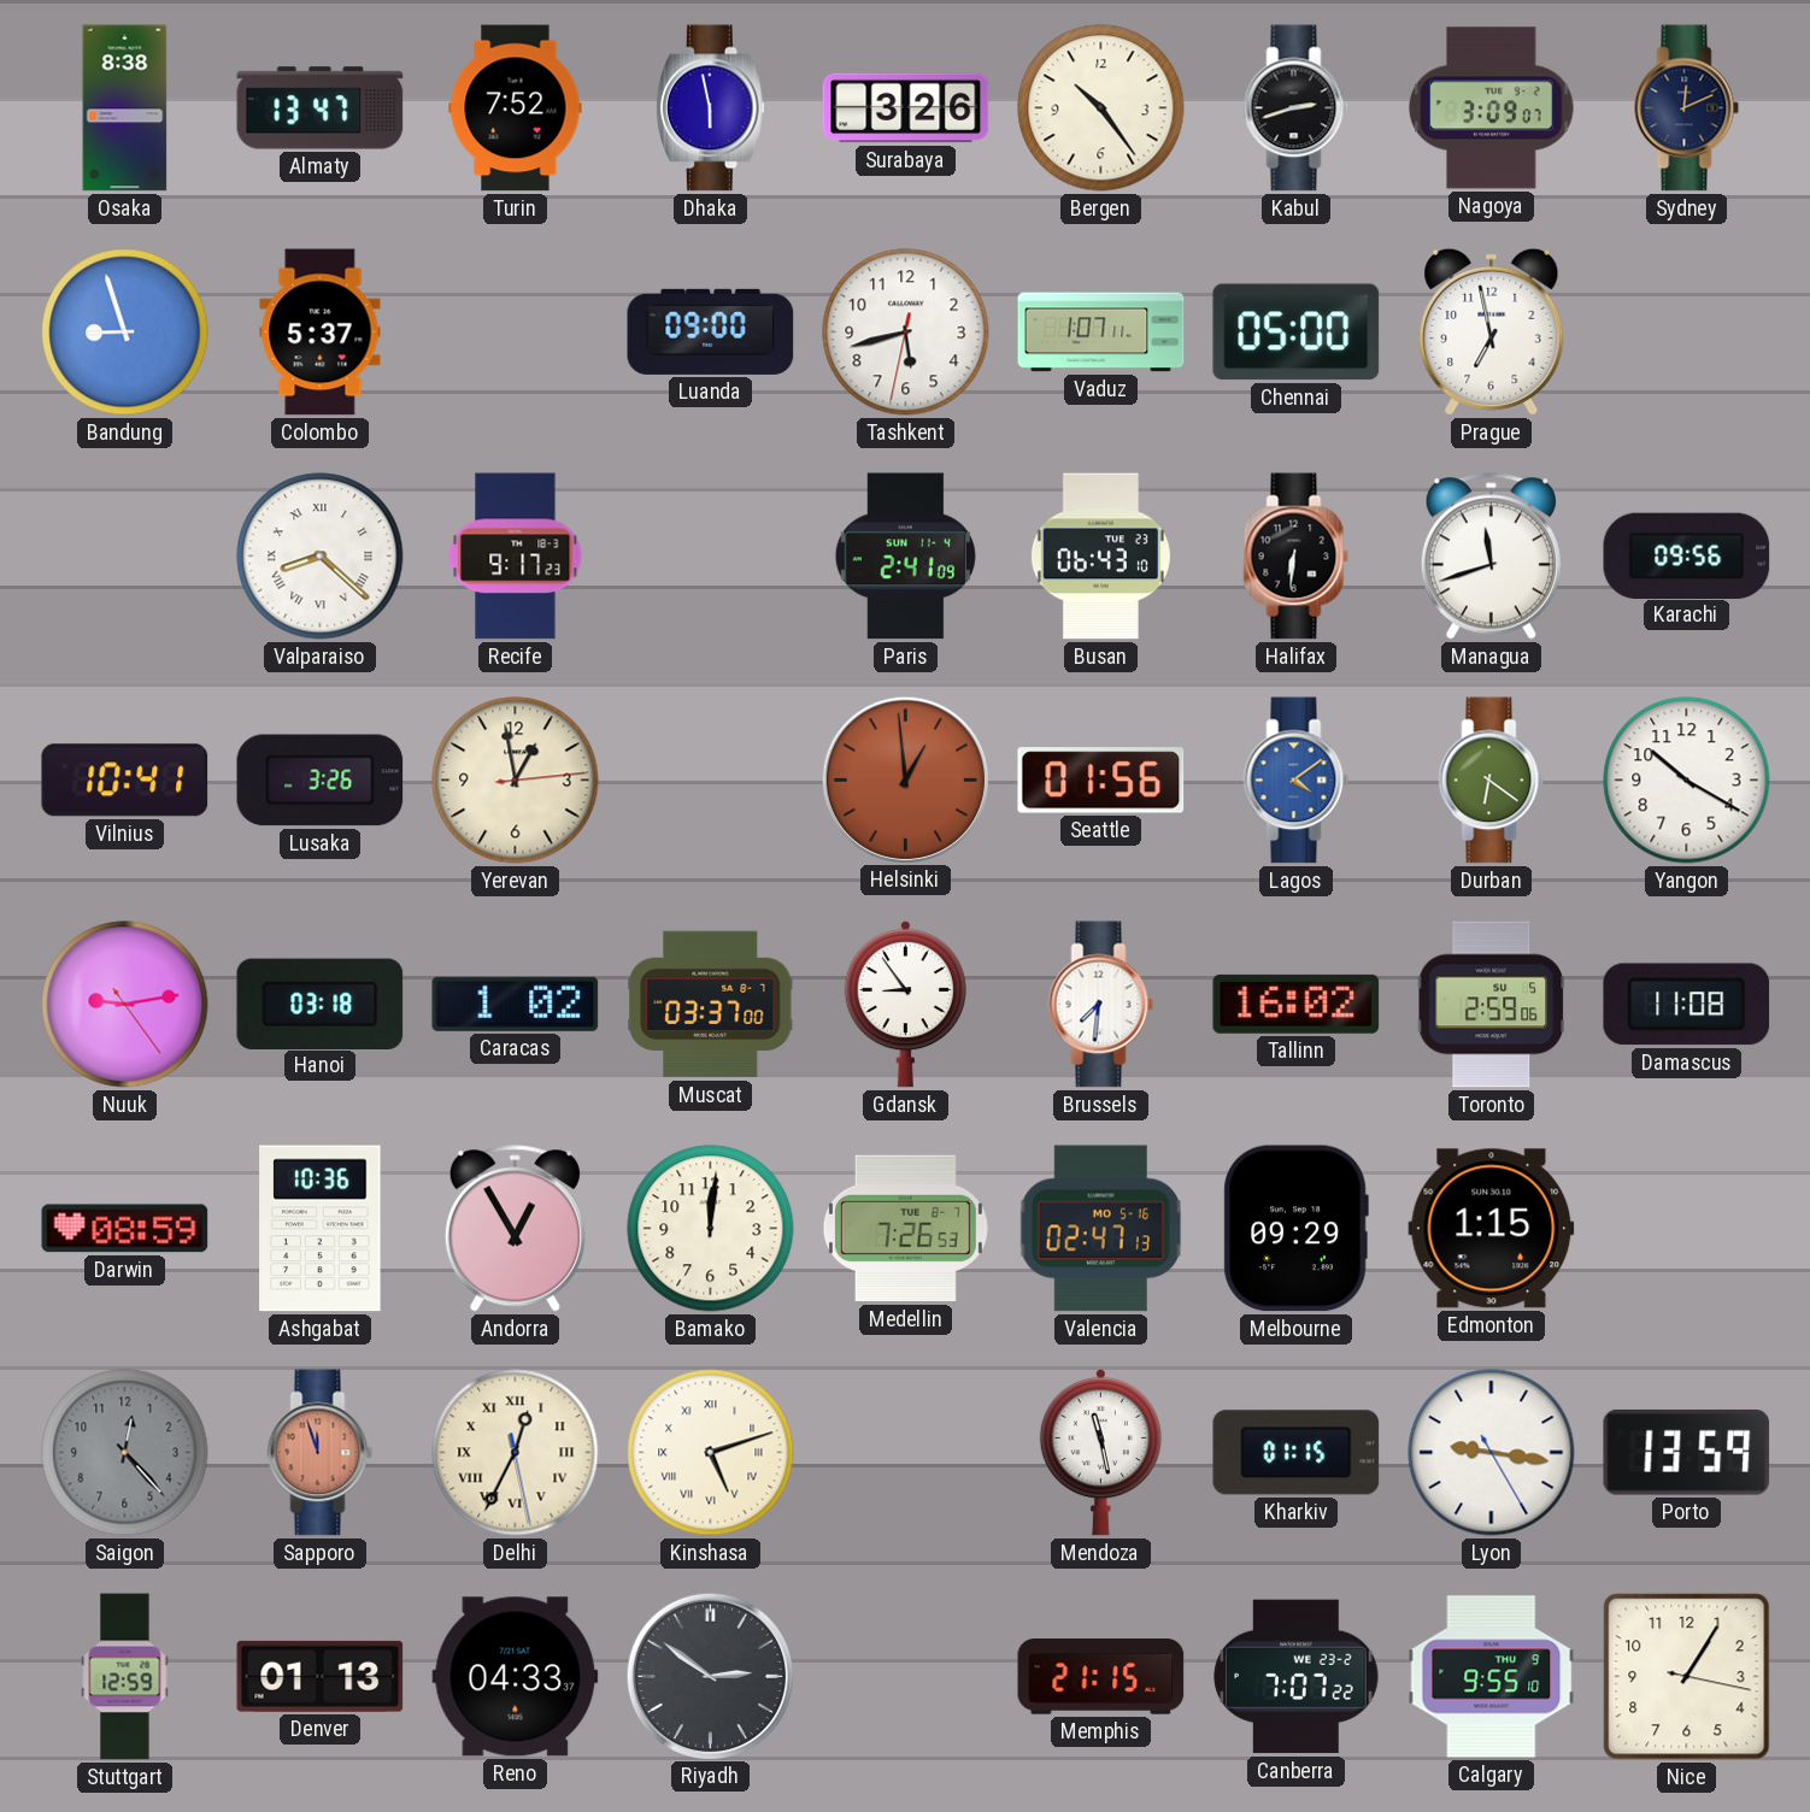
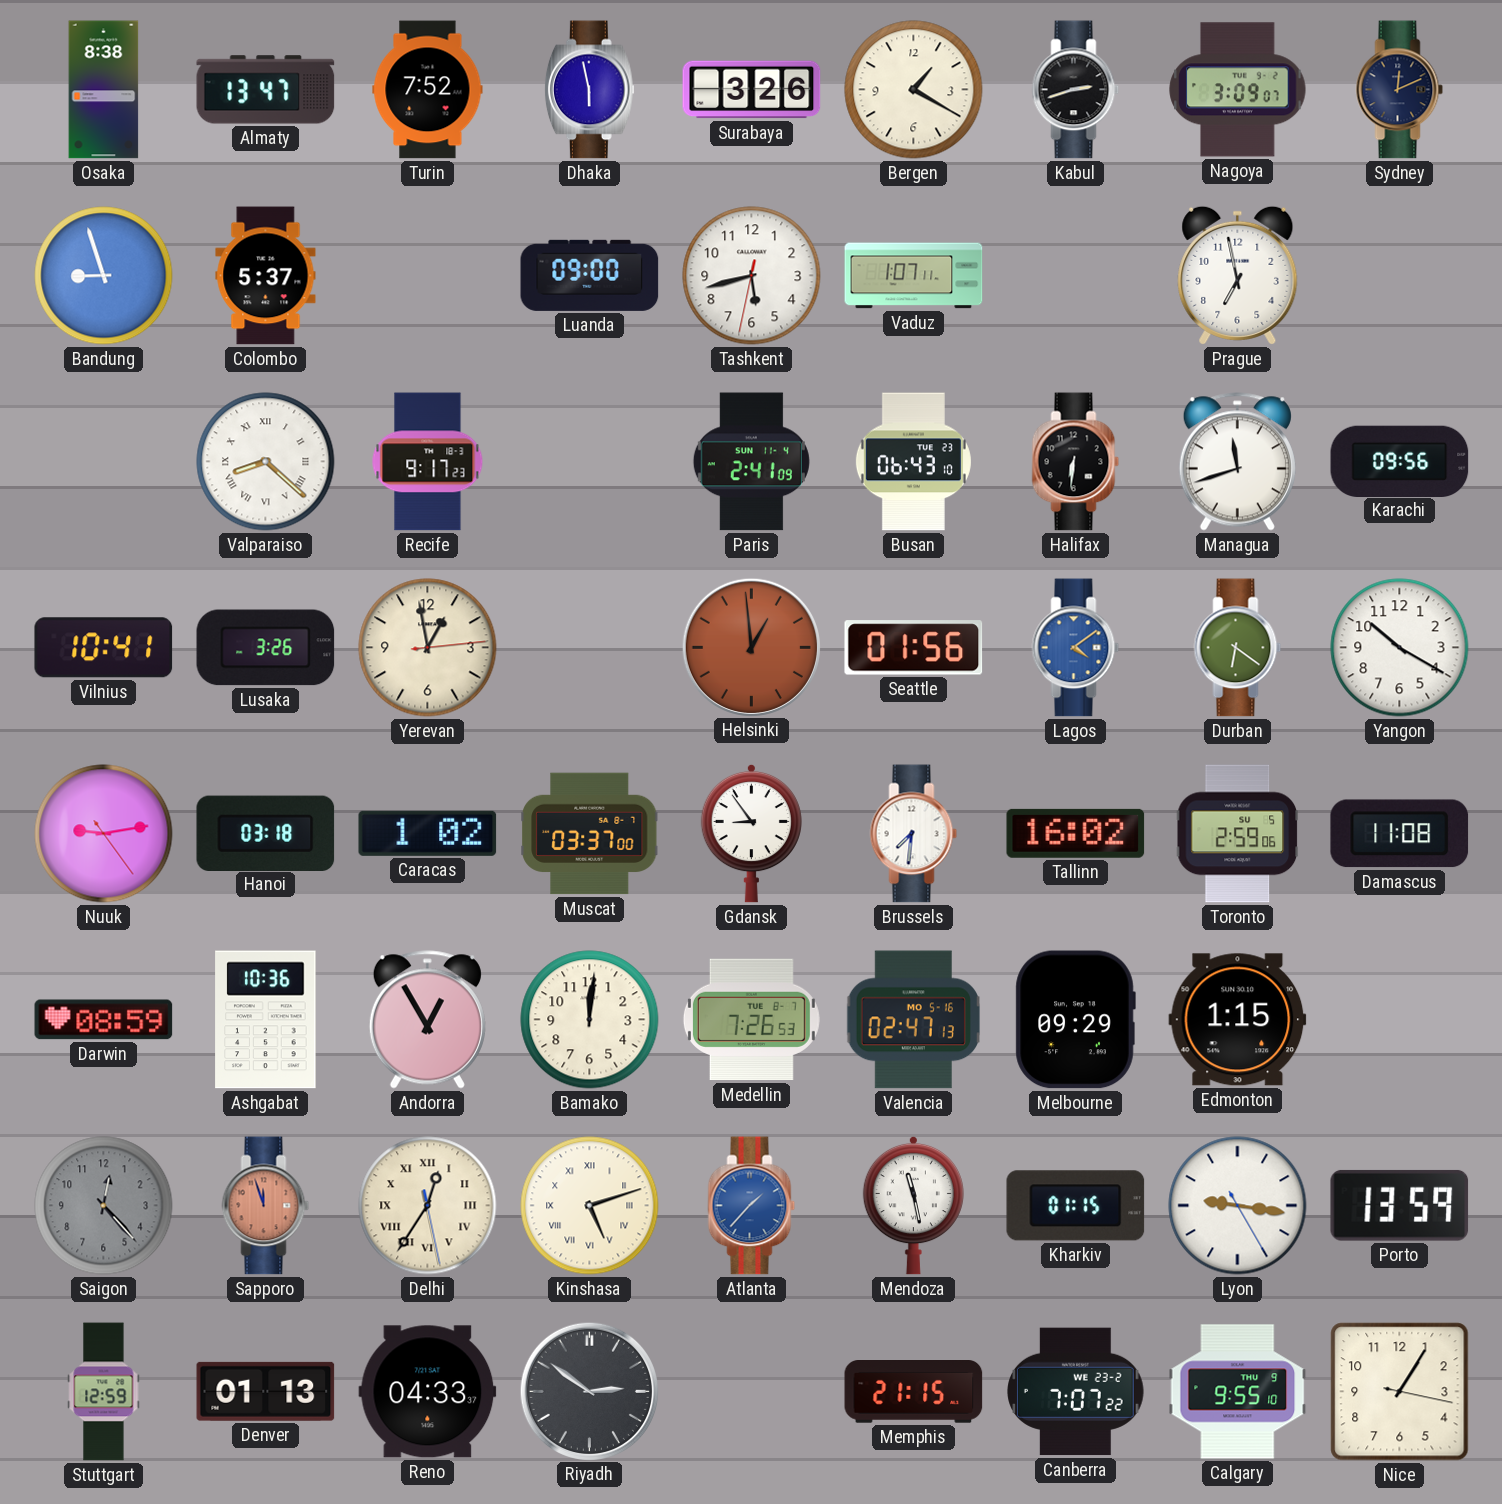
Bergen: 10:24 -> 1:20
Chennai: 05:00 -> none
Delhi: 12:34 -> 12:35
Atlanta: none -> 1:37
